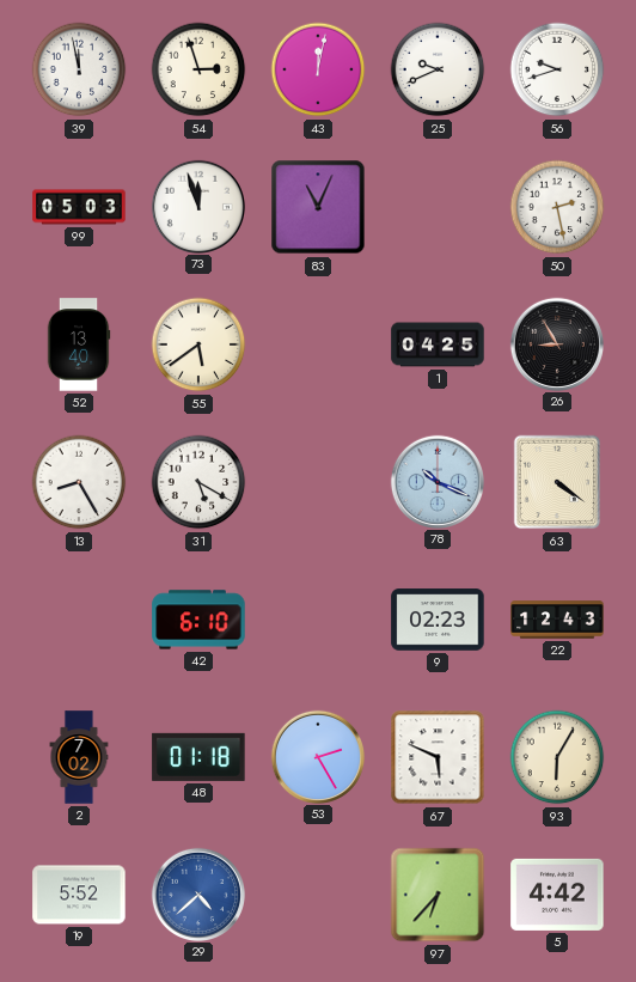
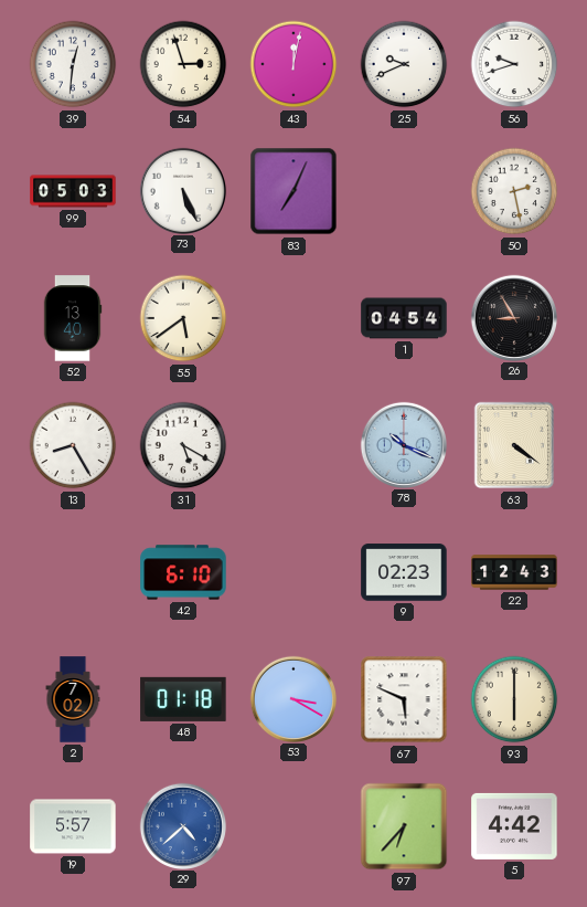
39: 11:58 -> 12:31
73: 11:57 -> 5:26
83: 11:04 -> 7:04
1: 04:25 -> 04:54
53: 2:25 -> 3:20
93: 6:05 -> 6:00
19: 5:52 -> 5:57
